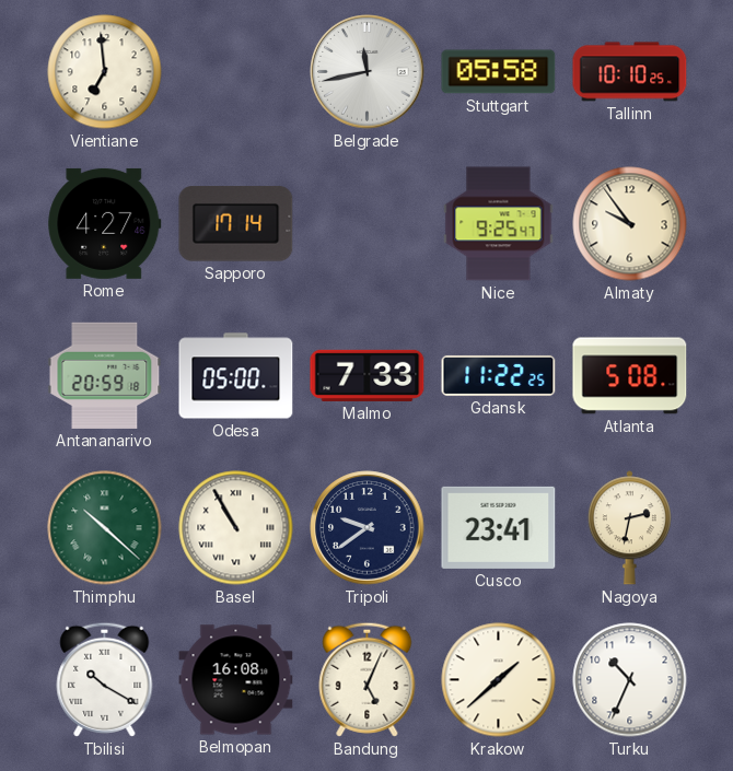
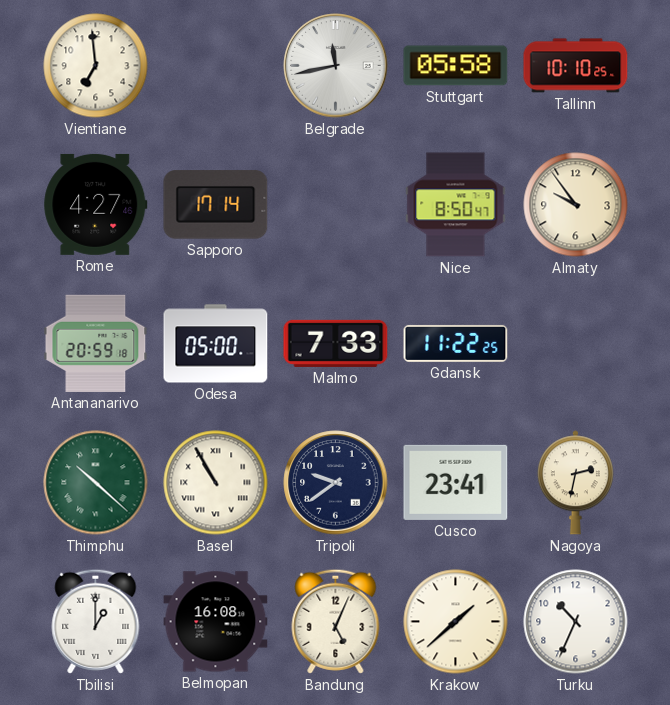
Nice: 9:25 -> 8:50
Atlanta: 5:08 -> none
Tbilisi: 10:20 -> 1:00
